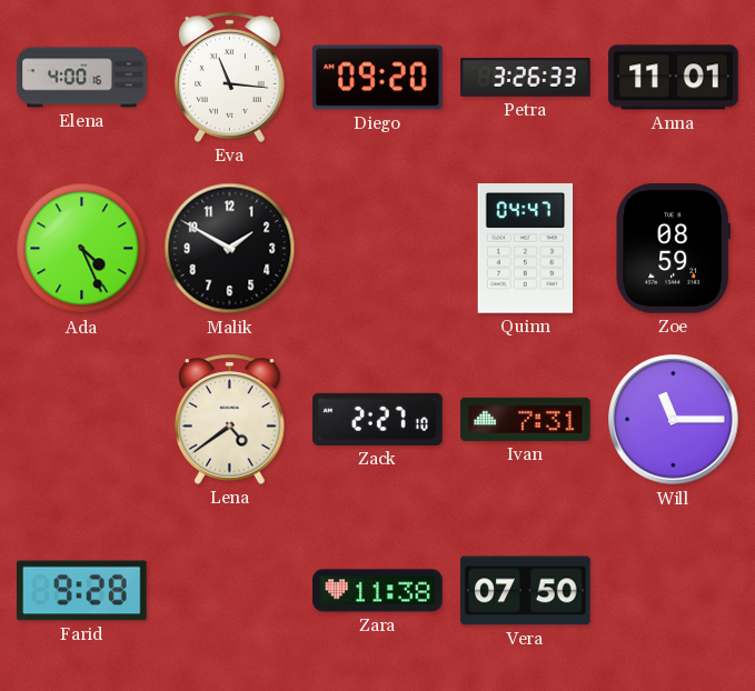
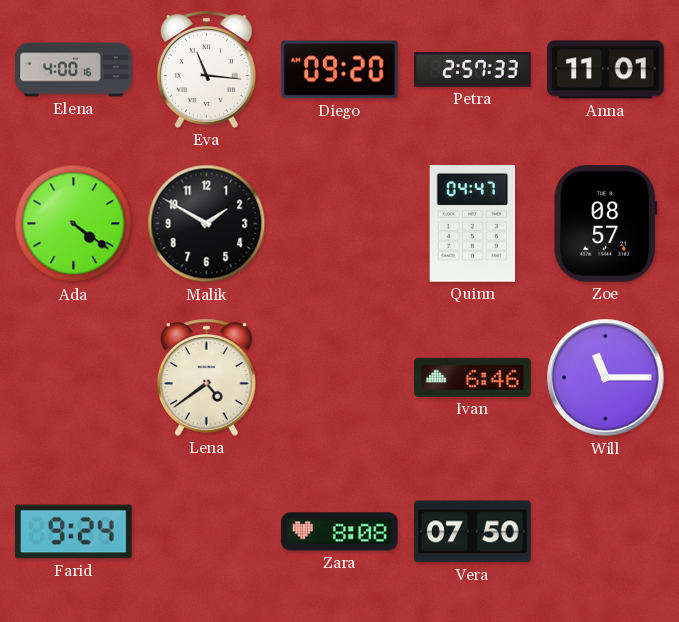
Petra: 3:26 -> 2:57
Ada: 4:26 -> 4:21
Zoe: 08:59 -> 08:57
Zack: 2:27 -> none
Ivan: 7:31 -> 6:46
Farid: 9:28 -> 9:24
Zara: 11:38 -> 8:08
